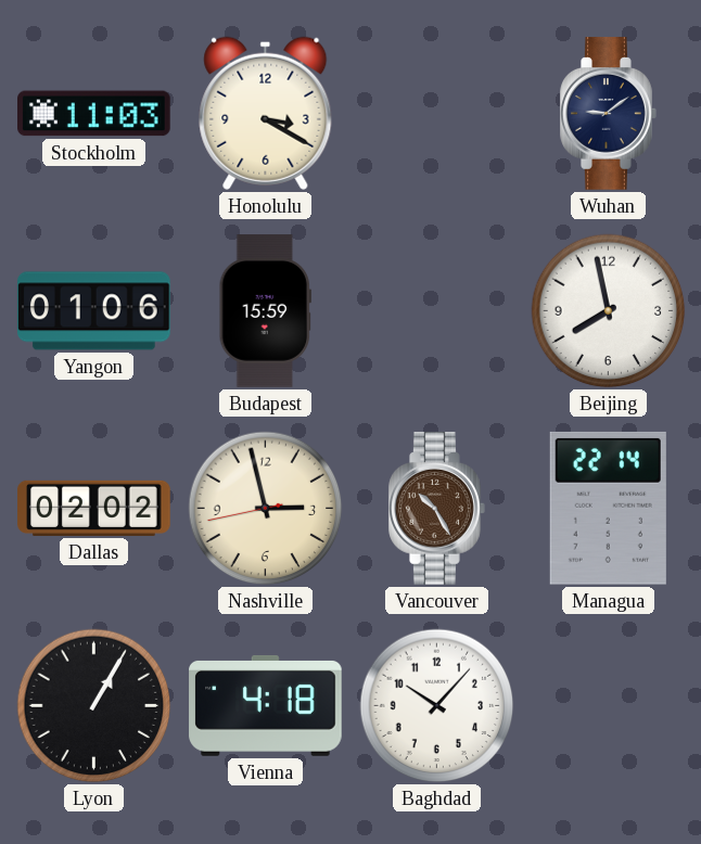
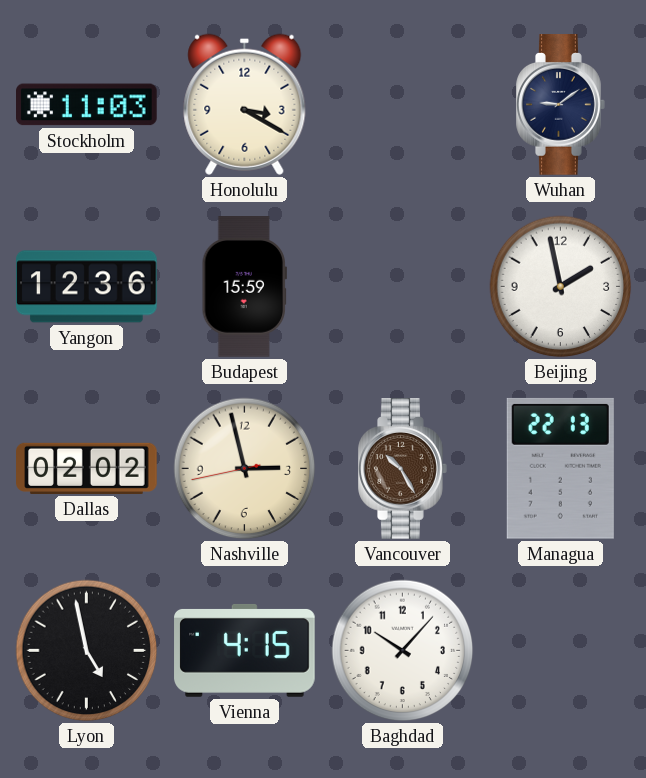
Yangon: 01:06 -> 12:36
Beijing: 7:58 -> 1:58
Managua: 22:14 -> 22:13
Lyon: 1:05 -> 4:58
Vienna: 4:18 -> 4:15
